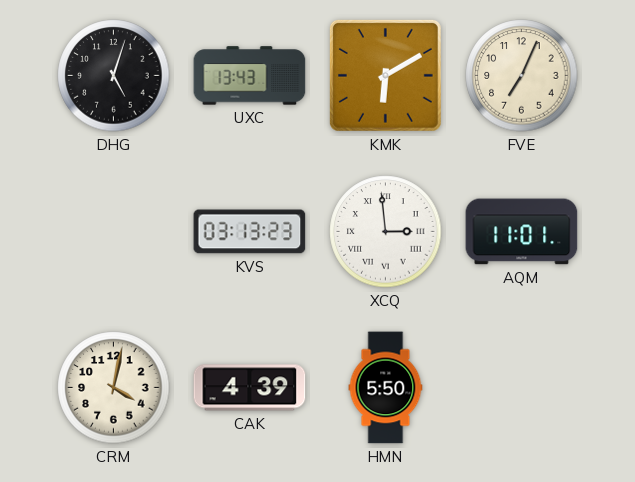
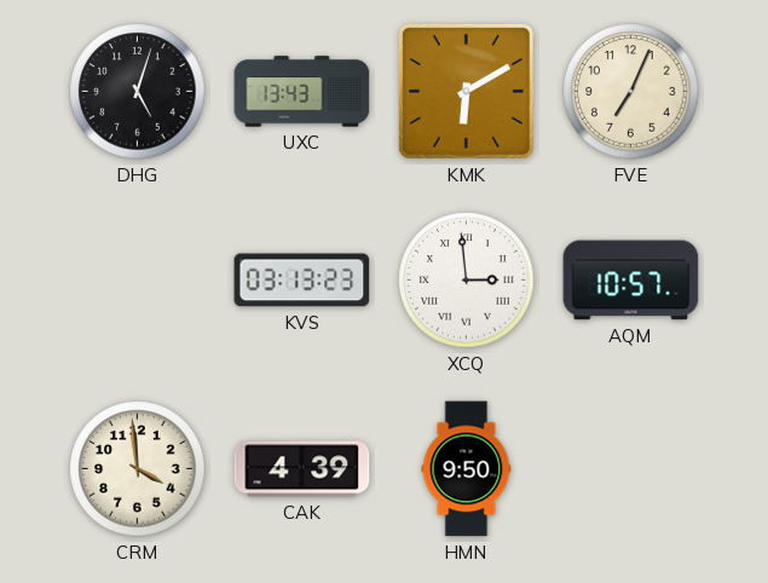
AQM: 11:01 -> 10:57
CRM: 4:02 -> 3:59
HMN: 5:50 -> 9:50
